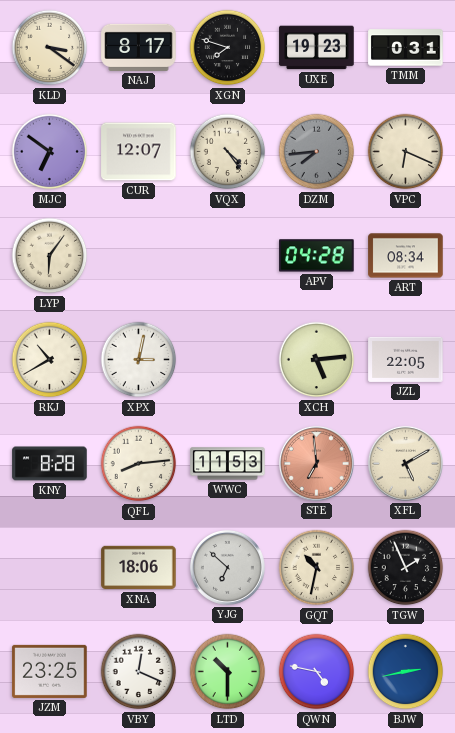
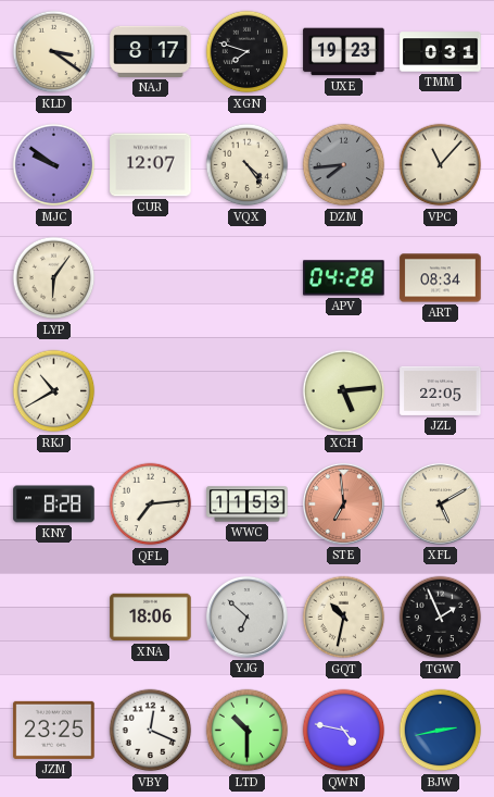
MJC: 6:51 -> 9:51
VPC: 6:19 -> 11:07
XPX: 3:02 -> none
QFL: 8:14 -> 7:14
